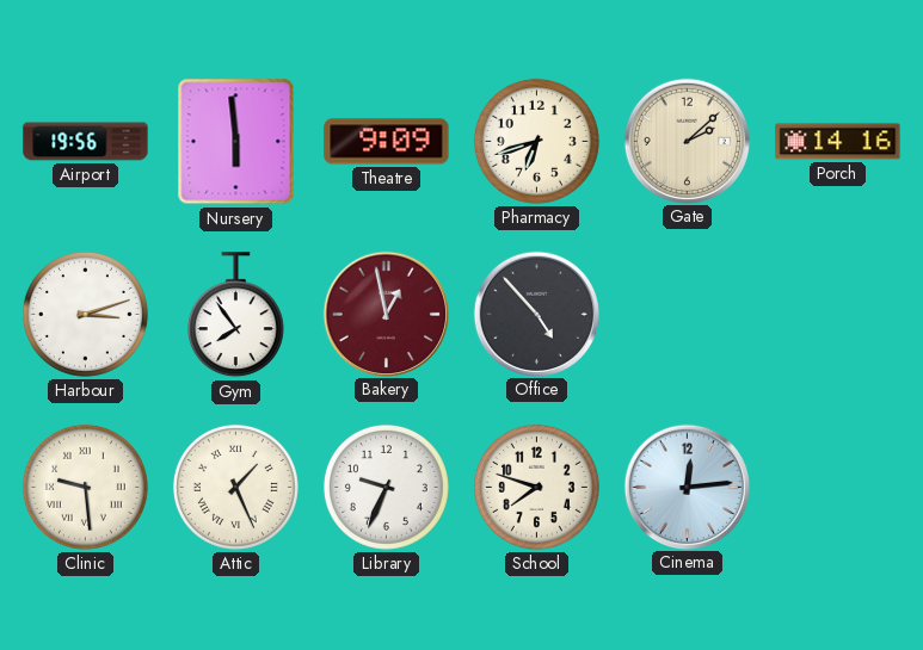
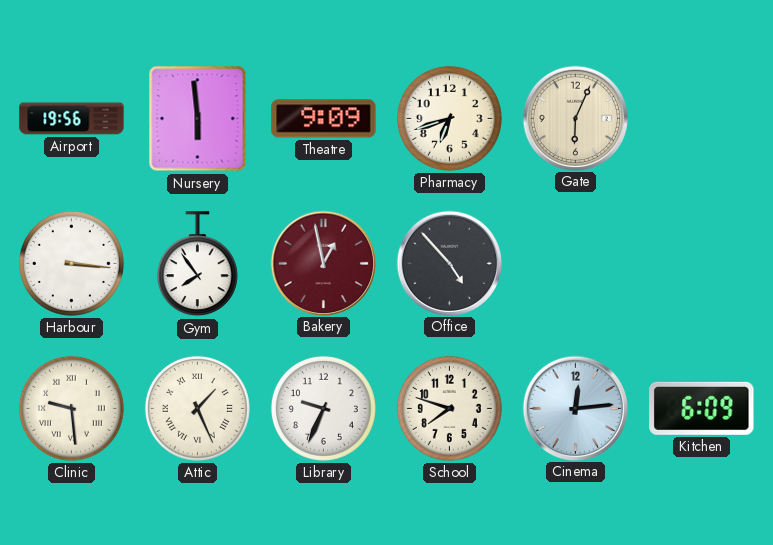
Gate: 2:08 -> 6:04
Porch: 14:16 -> none
Harbour: 3:12 -> 3:16
Kitchen: none -> 6:09
